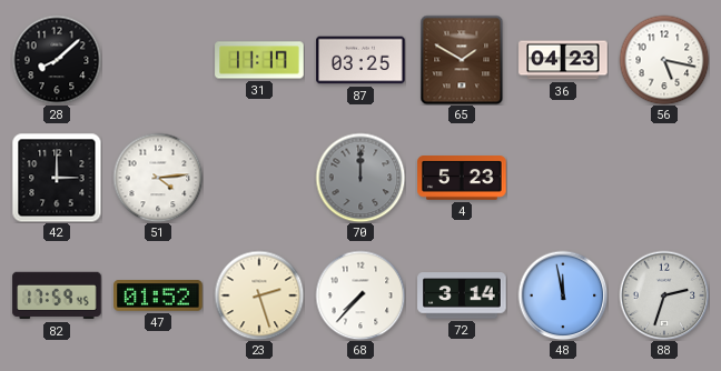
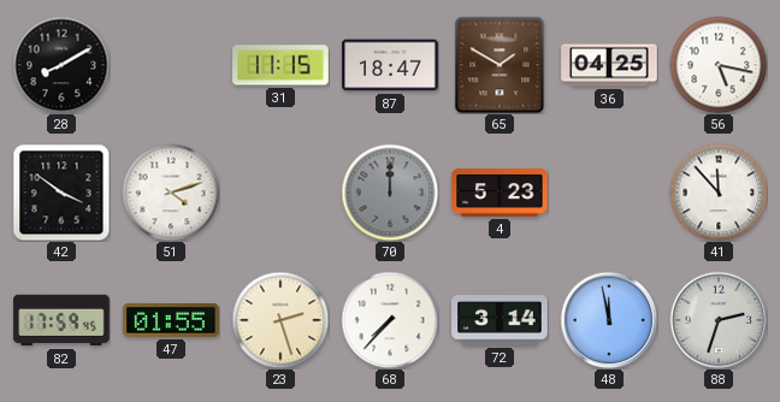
28: 8:08 -> 8:10
31: 11:17 -> 11:15
87: 03:25 -> 18:47
36: 04:23 -> 04:25
42: 3:00 -> 3:51
51: 4:14 -> 4:12
41: none -> 11:53
47: 01:52 -> 01:55
